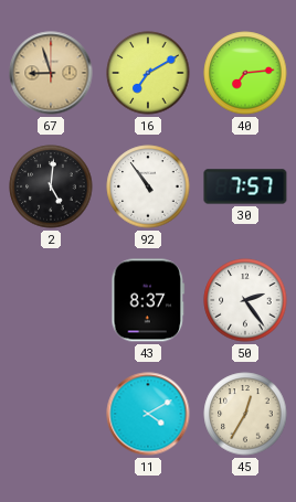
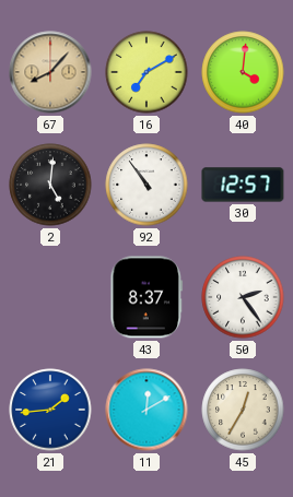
67: 8:57 -> 8:07
40: 7:14 -> 4:01
30: 7:57 -> 12:57
21: none -> 1:44
11: 4:10 -> 12:10
